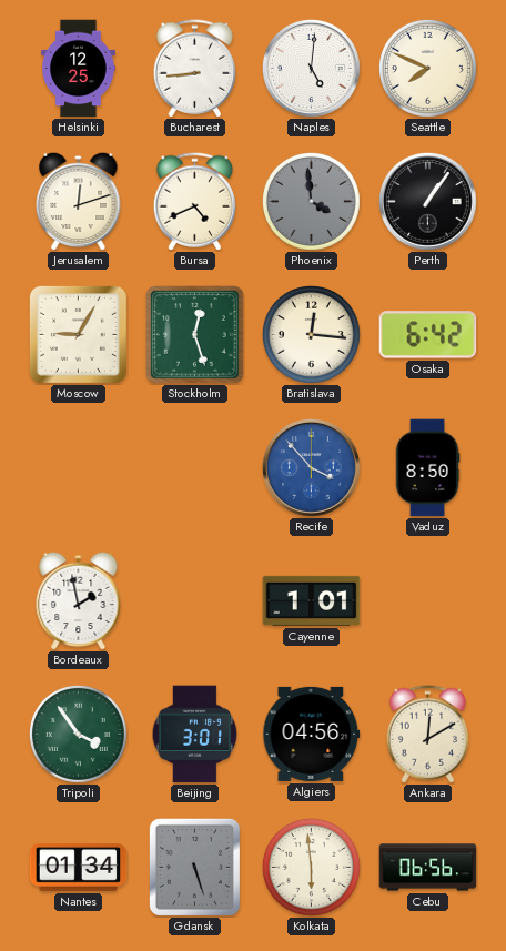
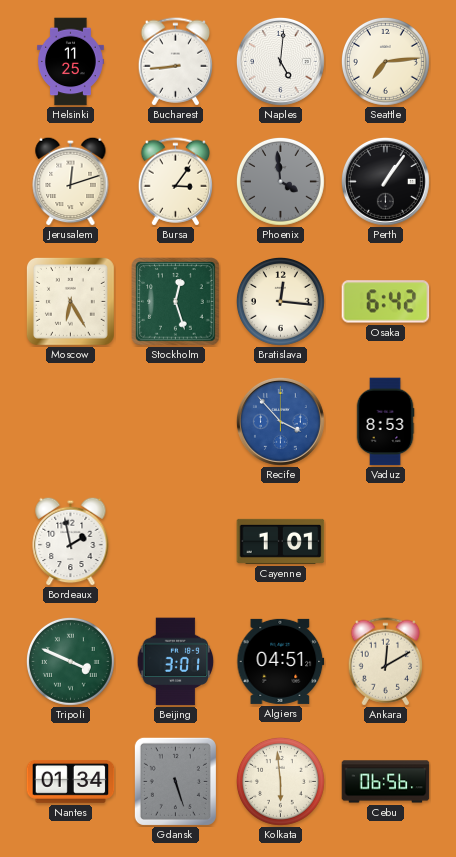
Helsinki: 12:25 -> 11:25
Seattle: 7:49 -> 7:14
Bursa: 4:41 -> 3:06
Moscow: 9:05 -> 6:25
Vaduz: 8:50 -> 8:53
Tripoli: 3:54 -> 3:49
Algiers: 04:56 -> 04:51
